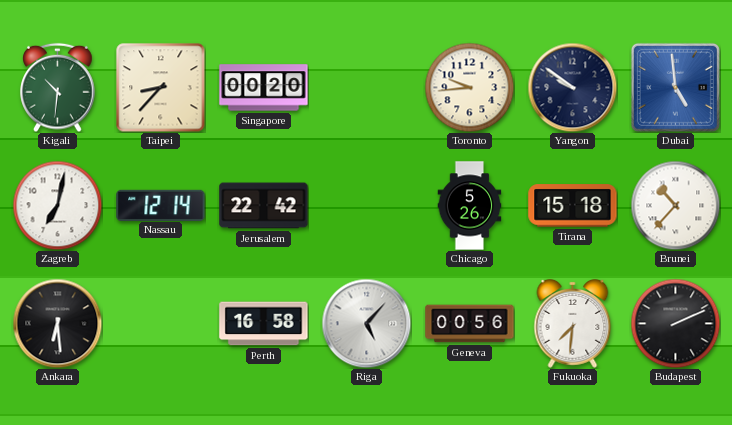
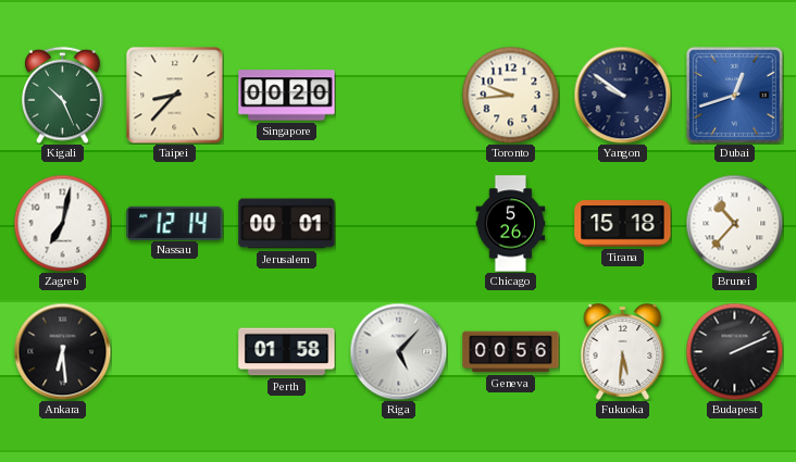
Kigali: 10:31 -> 10:26
Dubai: 4:59 -> 12:42
Jerusalem: 22:42 -> 00:01
Perth: 16:58 -> 01:58
Fukuoka: 7:31 -> 5:31
